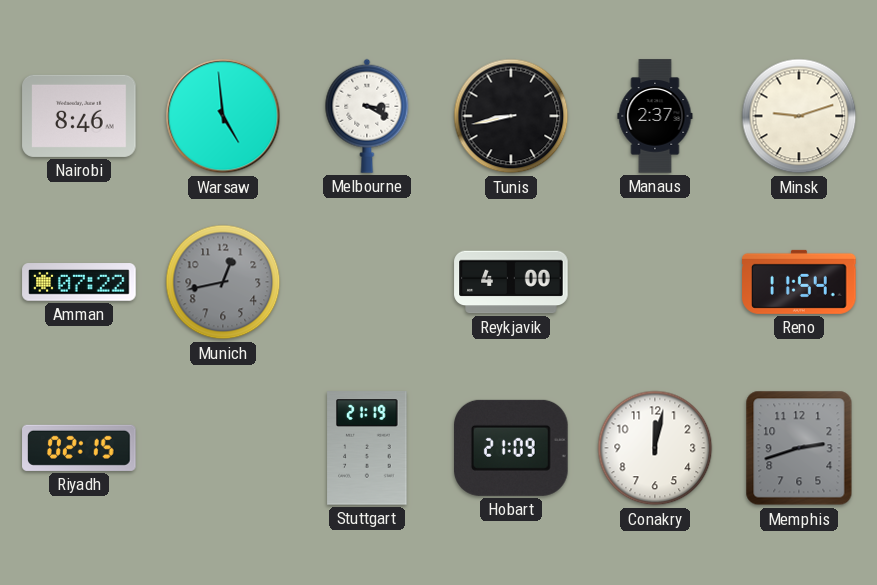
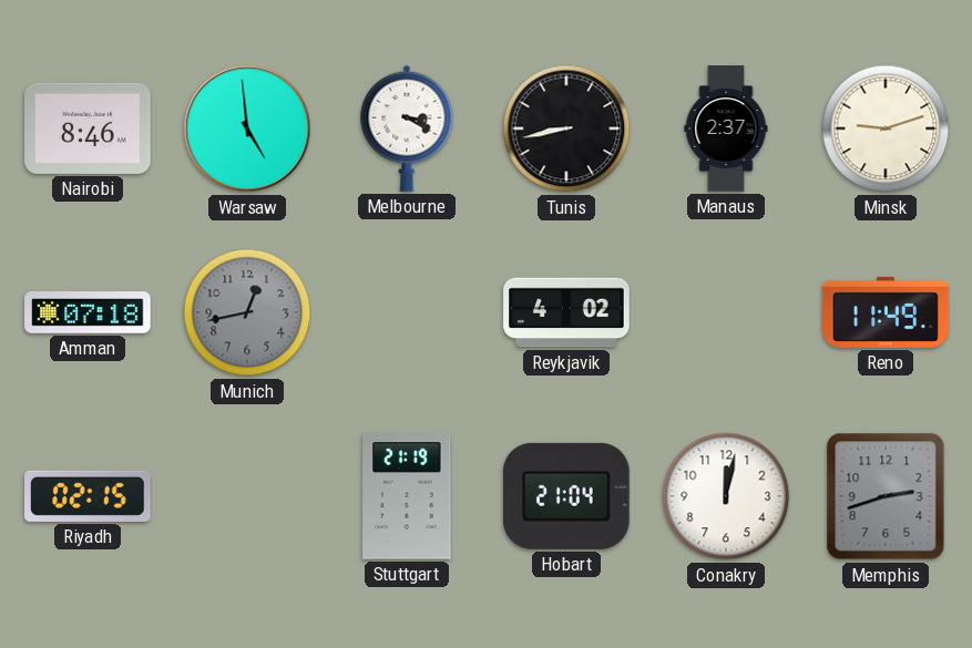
Amman: 07:22 -> 07:18
Reykjavik: 4:00 -> 4:02
Reno: 11:54 -> 11:49
Hobart: 21:09 -> 21:04
